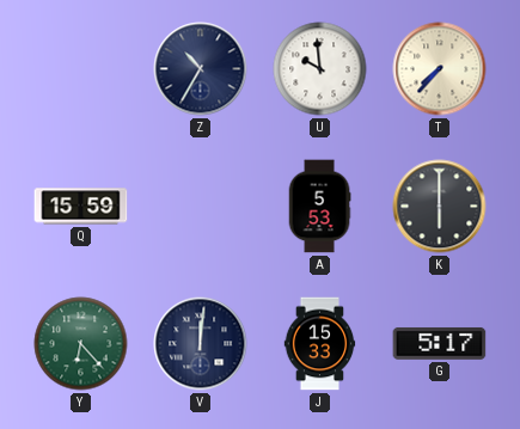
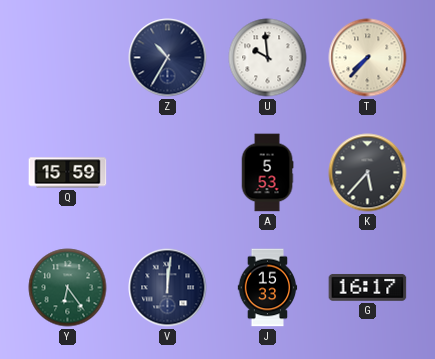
K: 6:00 -> 5:37
Y: 6:23 -> 6:24
G: 5:17 -> 16:17
